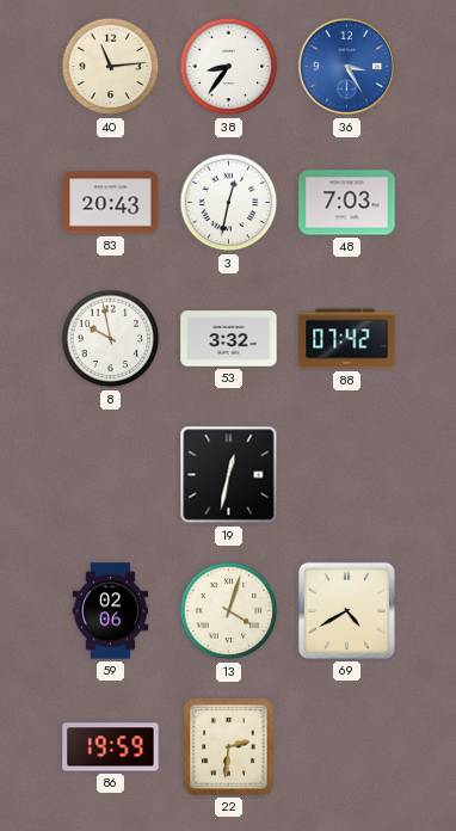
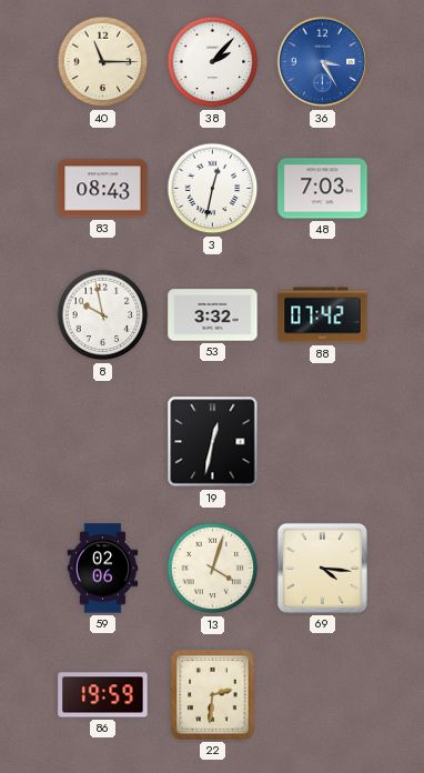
40: 11:14 -> 11:15
38: 8:36 -> 2:07
83: 20:43 -> 08:43
69: 4:40 -> 4:16
